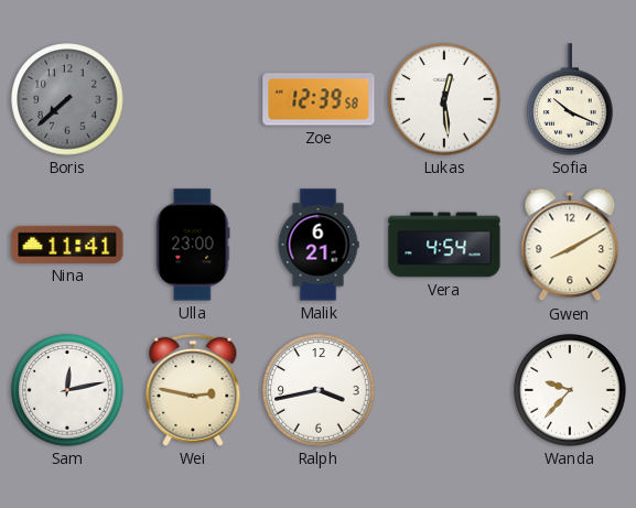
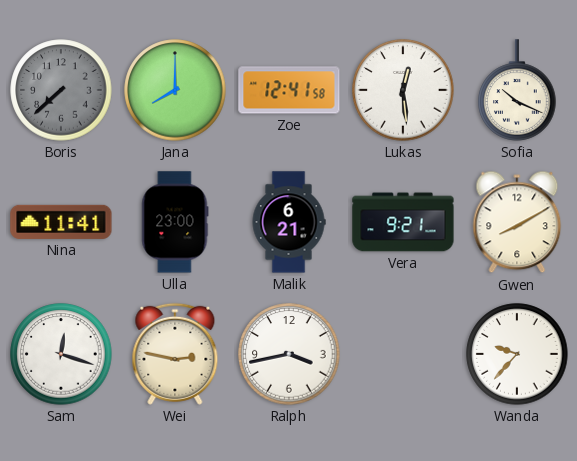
Jana: none -> 8:00
Zoe: 12:39 -> 12:41
Vera: 4:54 -> 9:21
Sam: 12:13 -> 12:18
